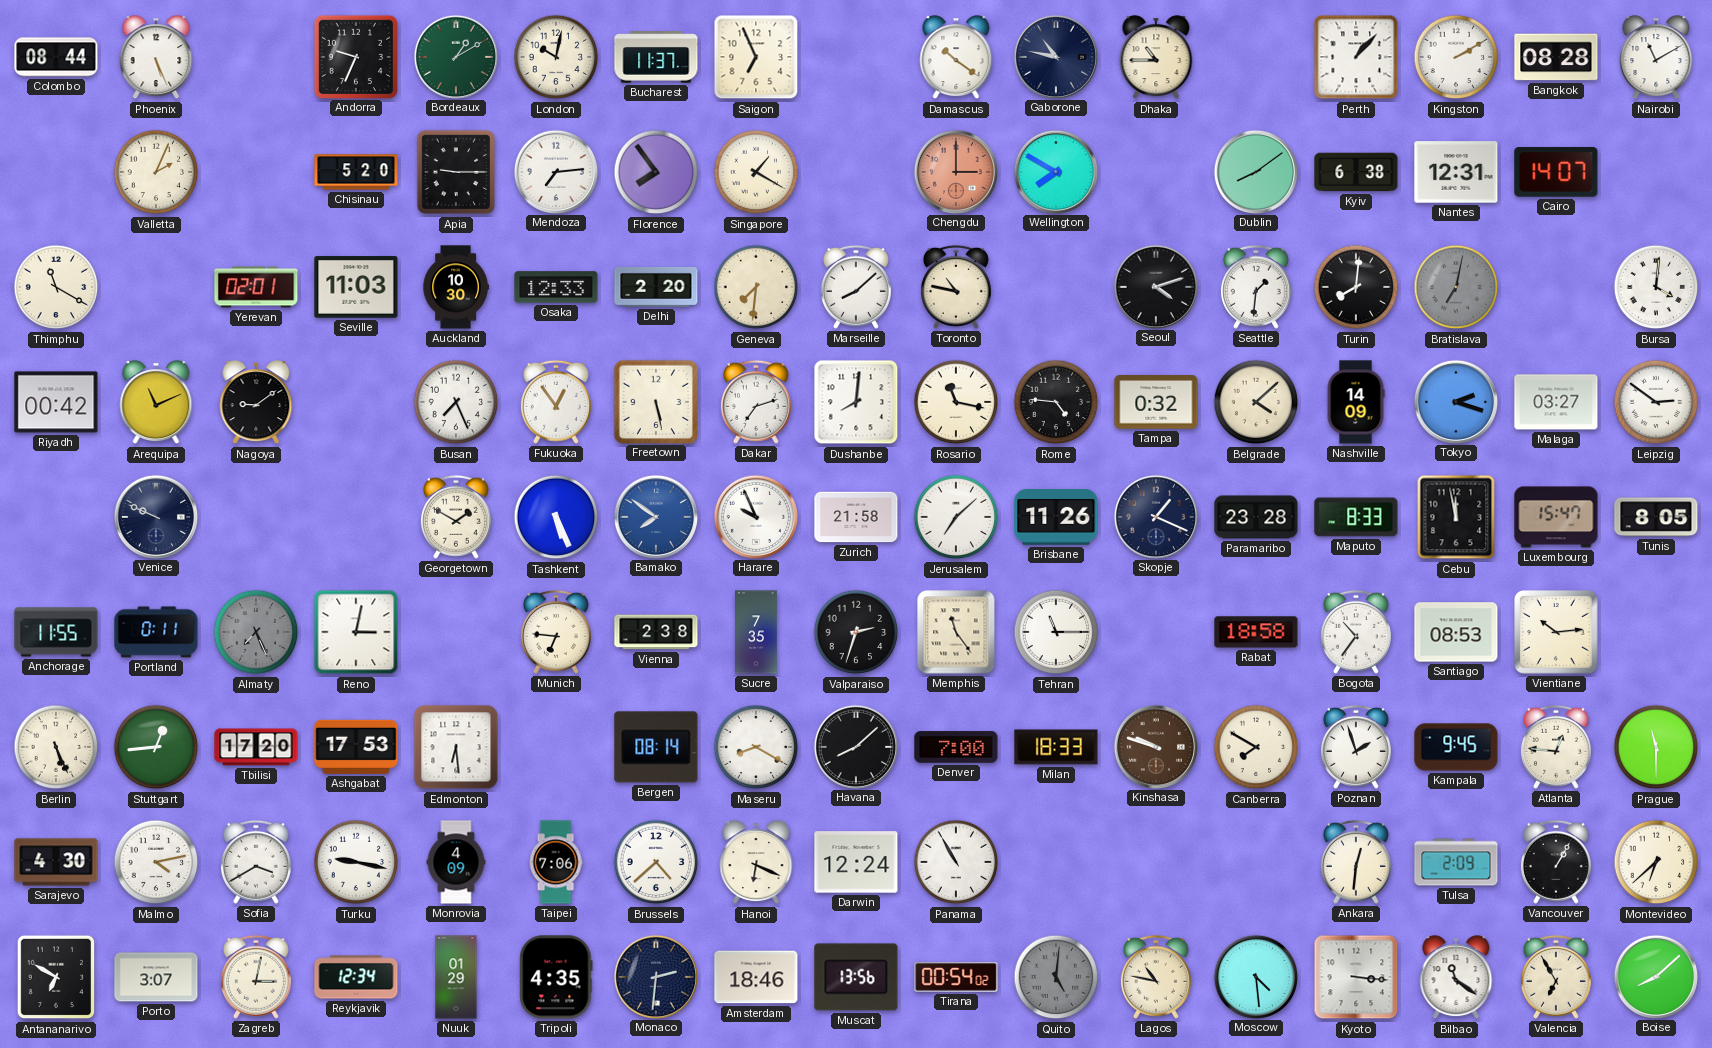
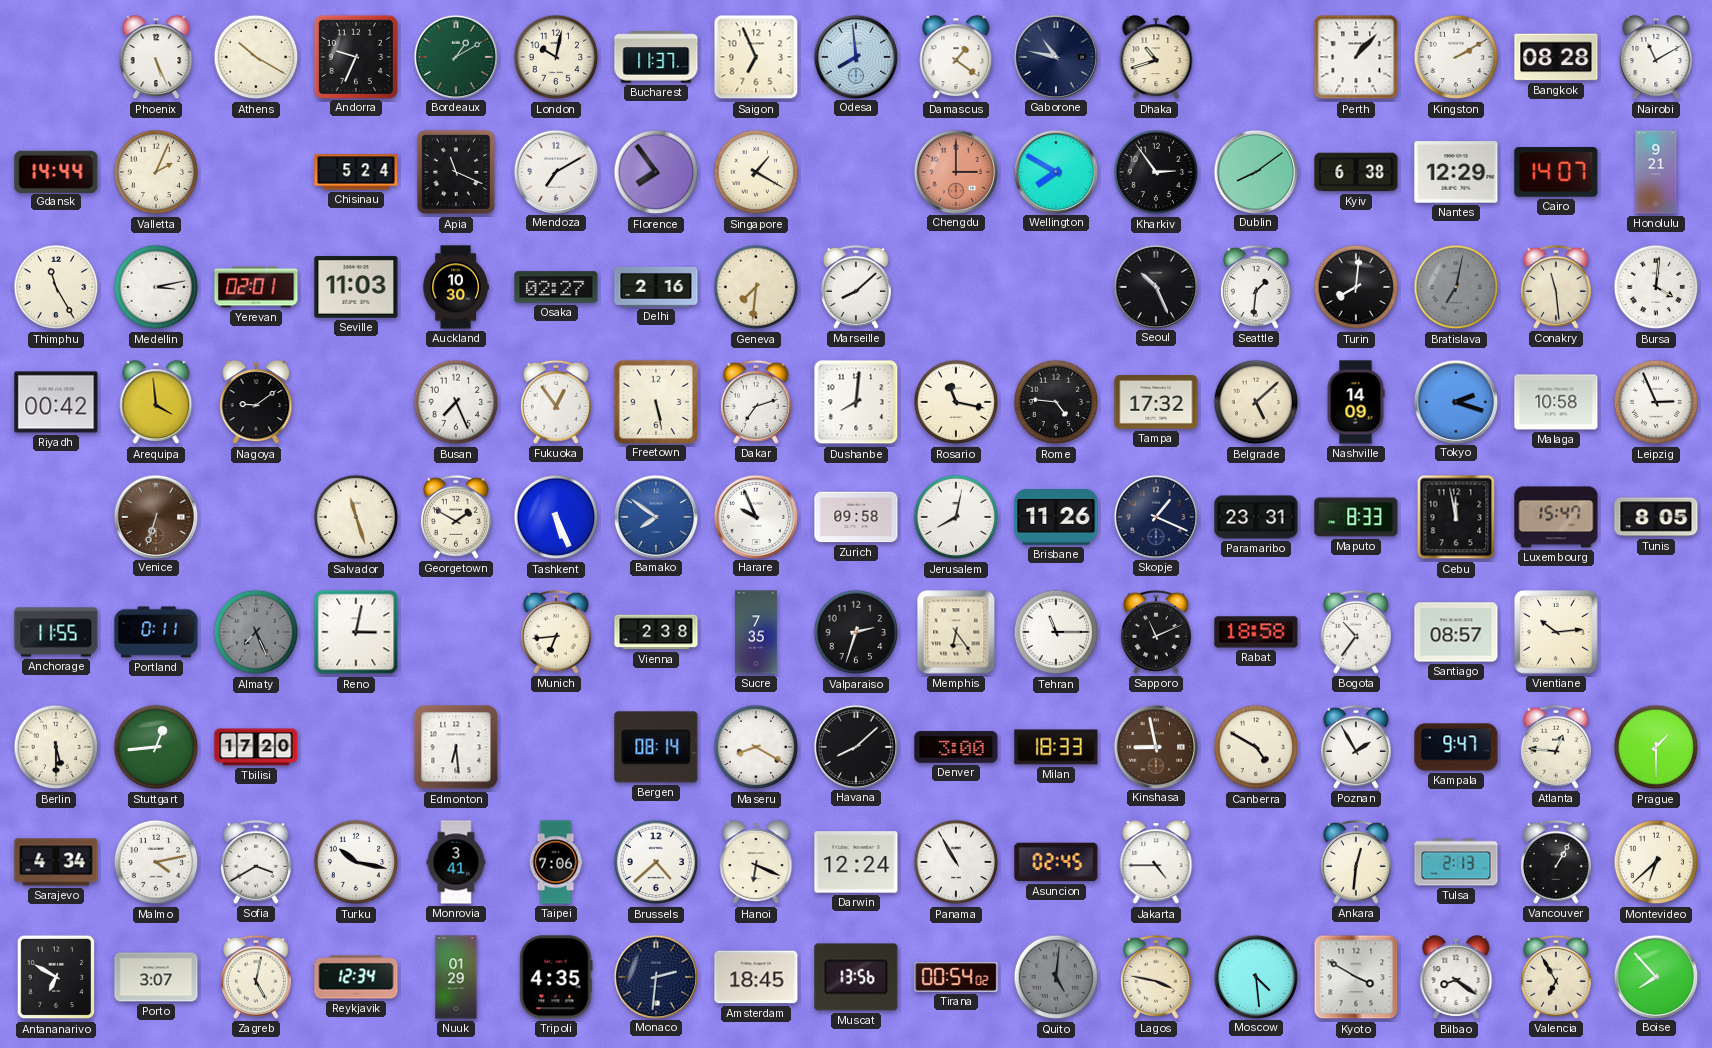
Colombo: 08:44 -> none
Athens: none -> 10:20
Odesa: none -> 7:59
Damascus: 10:21 -> 1:21
Dhaka: 10:45 -> 10:42
Gdansk: none -> 14:44
Chisinau: 5:20 -> 5:24
Apia: 9:15 -> 11:19
Mendoza: 7:14 -> 7:10
Kharkiv: none -> 2:54
Nantes: 12:31 -> 12:29
Honolulu: none -> 9:21
Thimphu: 11:20 -> 11:25
Medellin: none -> 3:13
Osaka: 12:33 -> 02:27
Delhi: 2:20 -> 2:16
Toronto: 10:47 -> none
Seoul: 4:12 -> 10:26
Conakry: none -> 11:29
Arequipa: 11:11 -> 3:59
Tampa: 0:32 -> 17:32
Belgrade: 4:08 -> 5:08
Malaga: 03:27 -> 10:58
Leipzig: 2:51 -> 2:56
Venice: 9:49 -> 6:33
Venice dial: navy -> brown
Salvador: none -> 11:27
Zurich: 21:58 -> 09:58
Jerusalem: 7:08 -> 8:02
Paramaribo: 23:28 -> 23:31
Munich: 6:46 -> 6:44
Memphis: 11:24 -> 6:24
Sapporo: none -> 11:11
Santiago: 08:53 -> 08:57
Berlin: 5:26 -> 5:30
Ashgabat: 17:53 -> none
Denver: 7:00 -> 3:00
Kinshasa: 9:48 -> 8:58
Canberra: 7:50 -> 4:50
Poznan: 1:57 -> 1:55
Kampala: 9:45 -> 9:47
Prague: 11:30 -> 1:30
Sarajevo: 4:30 -> 4:34
Turku: 9:17 -> 10:17
Monrovia: 4:09 -> 3:41
Asuncion: none -> 02:45
Jakarta: none -> 4:45
Tulsa: 2:09 -> 2:13
Zagreb: 3:02 -> 5:02
Amsterdam: 18:46 -> 18:45
Lagos: 10:47 -> 3:47
Kyoto: 3:16 -> 3:50
Bilbao: 11:21 -> 8:21
Boise: 8:08 -> 7:53
